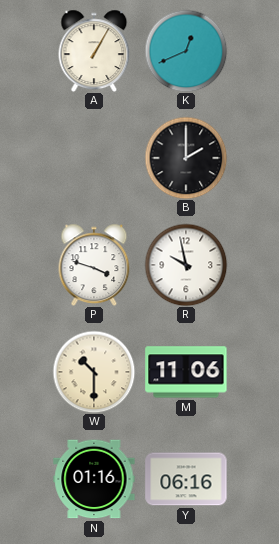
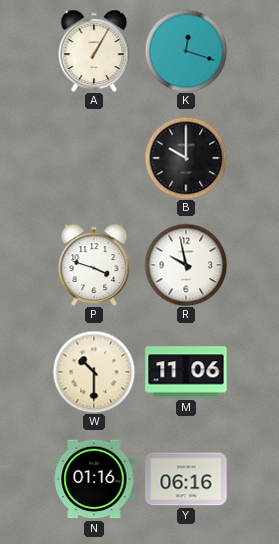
K: 12:41 -> 12:18
B: 2:00 -> 10:00
